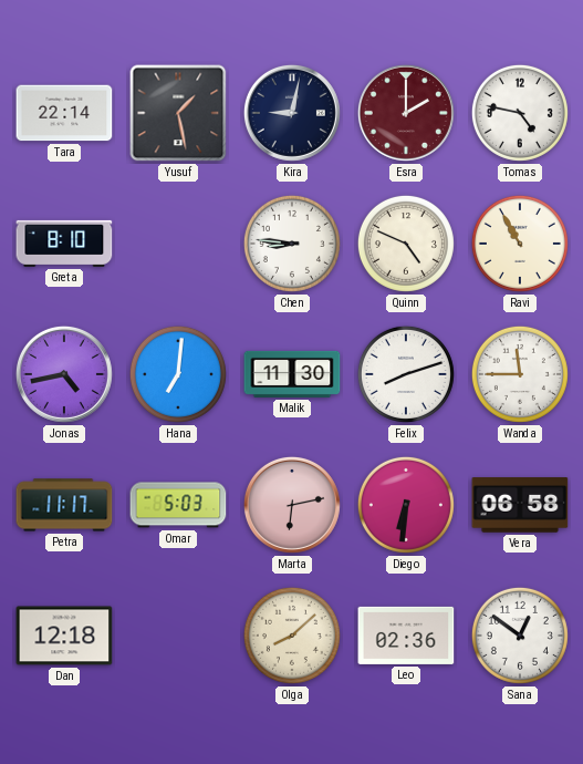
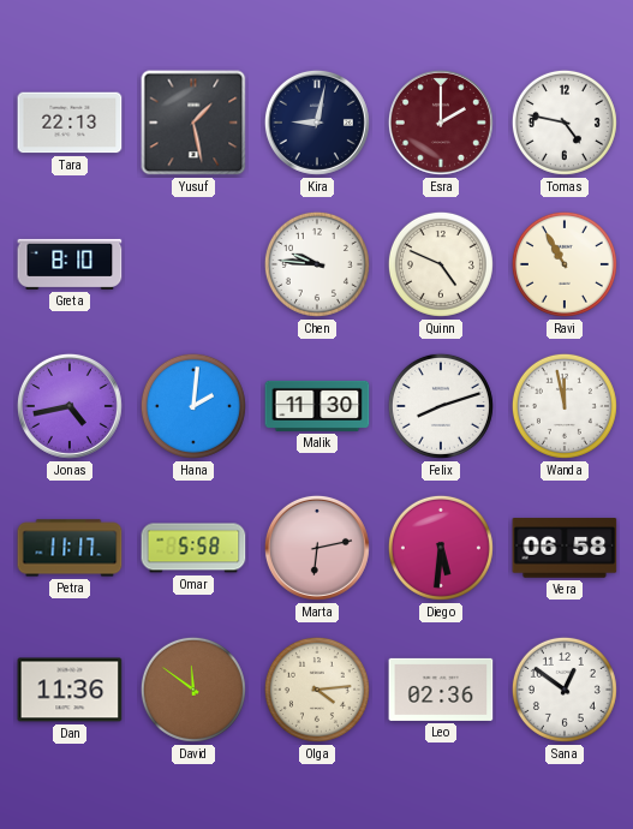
Tara: 22:14 -> 22:13
Chen: 8:46 -> 9:46
Hana: 7:01 -> 2:01
Wanda: 11:45 -> 11:58
Omar: 5:03 -> 5:58
Diego: 6:31 -> 5:31
Dan: 12:18 -> 11:36
David: none -> 11:51
Olga: 8:08 -> 4:14
